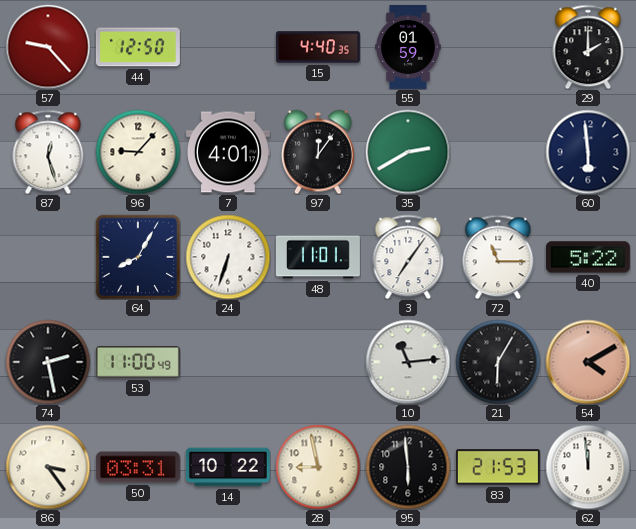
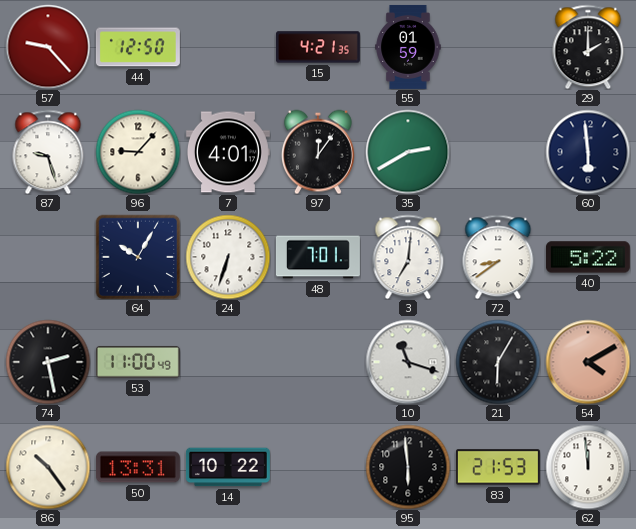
15: 4:40 -> 4:21
87: 12:27 -> 9:27
64: 8:05 -> 10:05
48: 11:01 -> 7:01
3: 7:06 -> 7:01
72: 11:15 -> 8:39
10: 11:14 -> 11:18
86: 3:24 -> 10:24
50: 03:31 -> 13:31
28: 8:58 -> none
